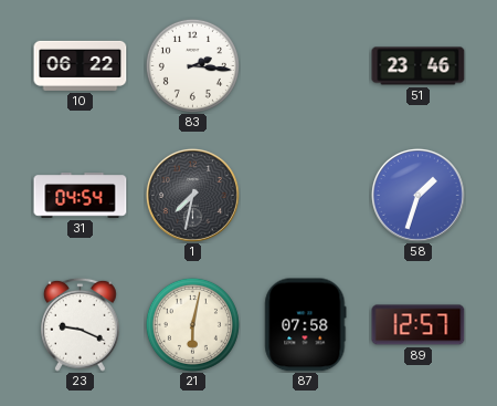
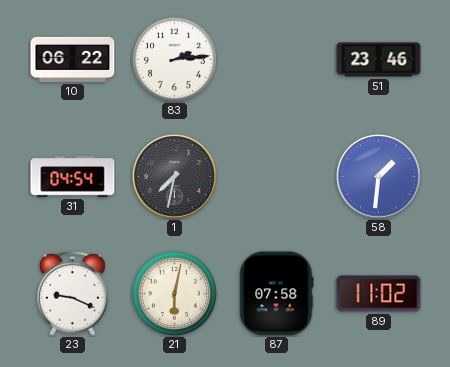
83: 2:16 -> 2:14
58: 1:33 -> 1:31
89: 12:57 -> 11:02
